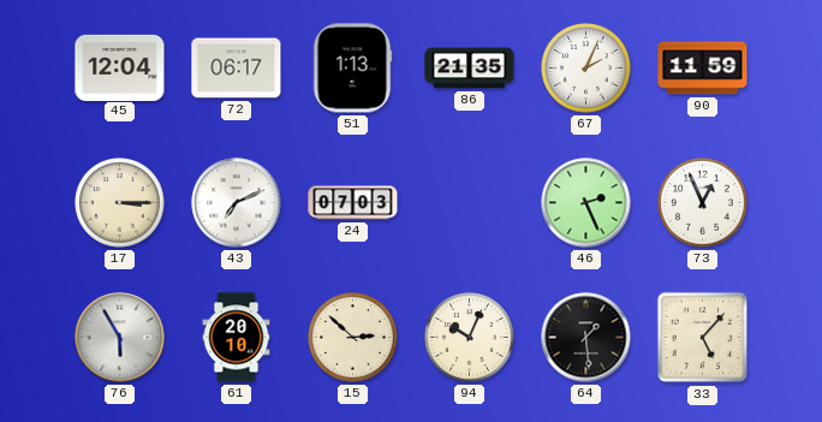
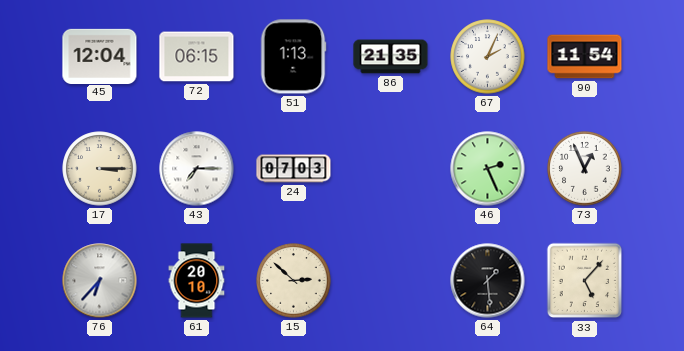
72: 06:17 -> 06:15
90: 11:59 -> 11:54
43: 7:11 -> 7:15
76: 5:55 -> 6:37
94: 10:04 -> none
